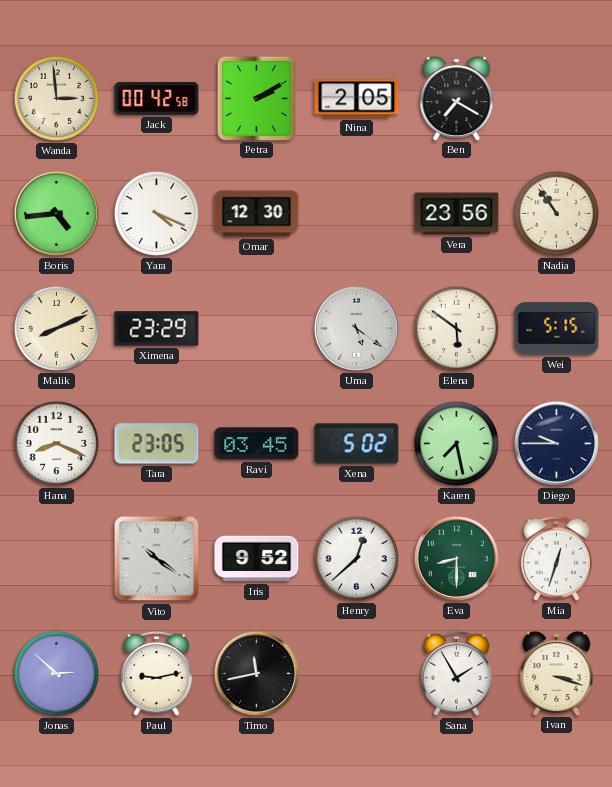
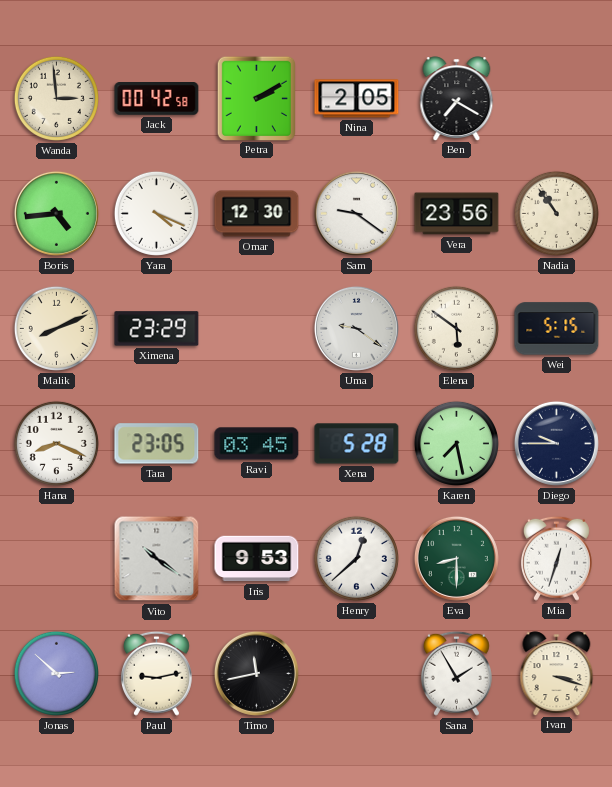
Sam: none -> 9:21
Uma: 5:21 -> 9:21
Xena: 5:02 -> 5:28
Iris: 9:52 -> 9:53
